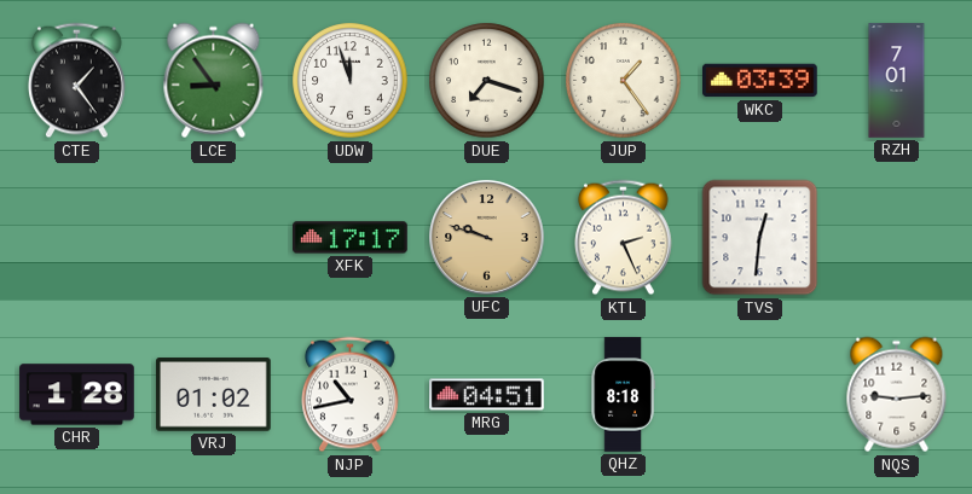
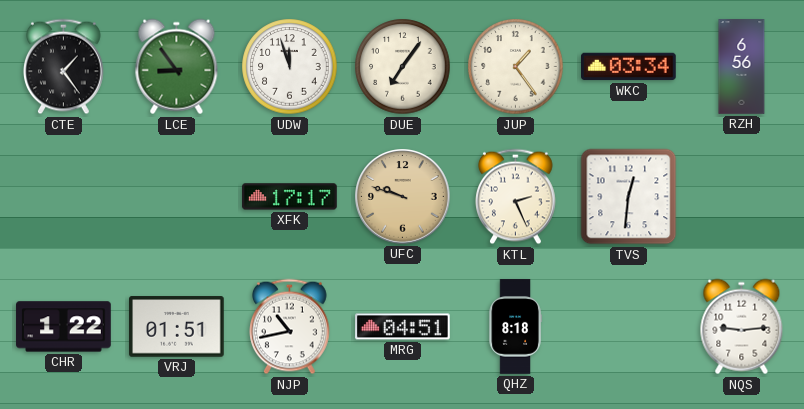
DUE: 7:18 -> 7:06
WKC: 03:39 -> 03:34
RZH: 7:01 -> 6:56
CHR: 1:28 -> 1:22
VRJ: 01:02 -> 01:51
